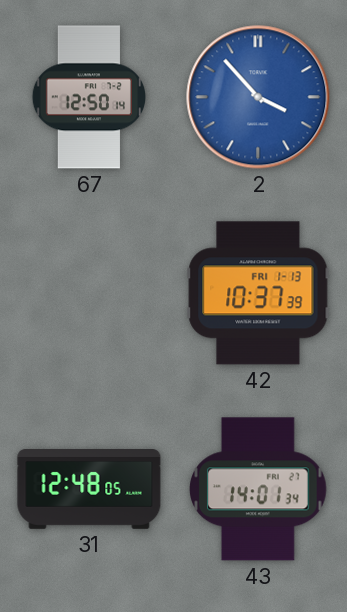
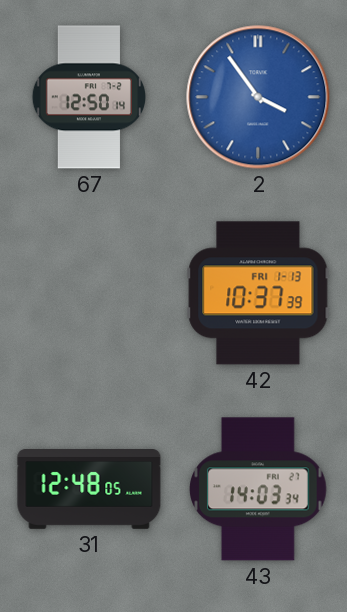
2: 3:53 -> 3:54
43: 14:01 -> 14:03
